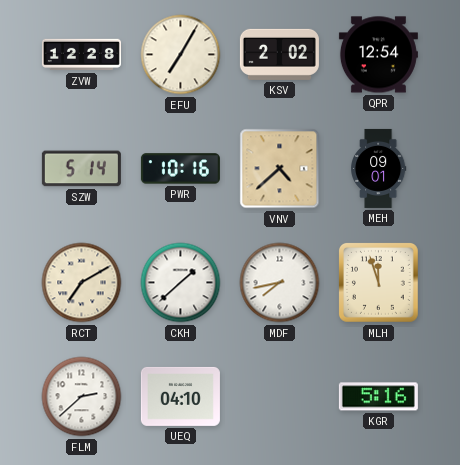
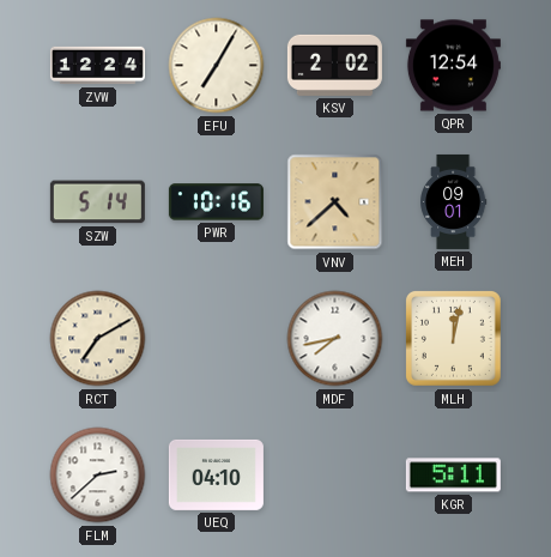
ZVW: 12:28 -> 12:24
CKH: 1:38 -> none
MLH: 11:57 -> 12:02
KGR: 5:16 -> 5:11
